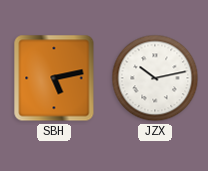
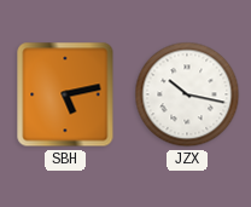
JZX: 10:13 -> 10:17
